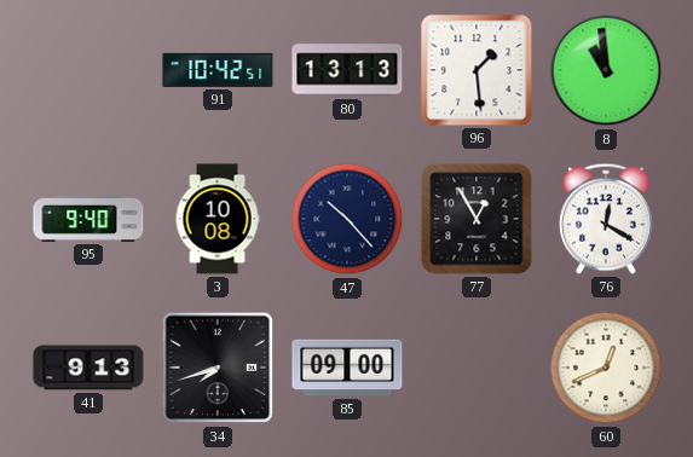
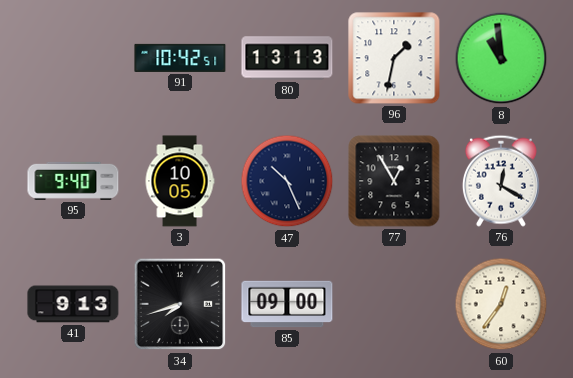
96: 1:29 -> 1:32
3: 10:08 -> 10:05
47: 10:23 -> 10:26
60: 12:41 -> 12:36
